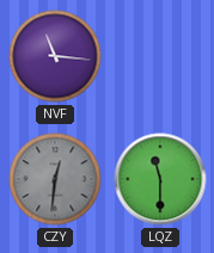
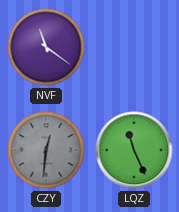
NVF: 11:16 -> 11:21
LQZ: 11:30 -> 11:26
